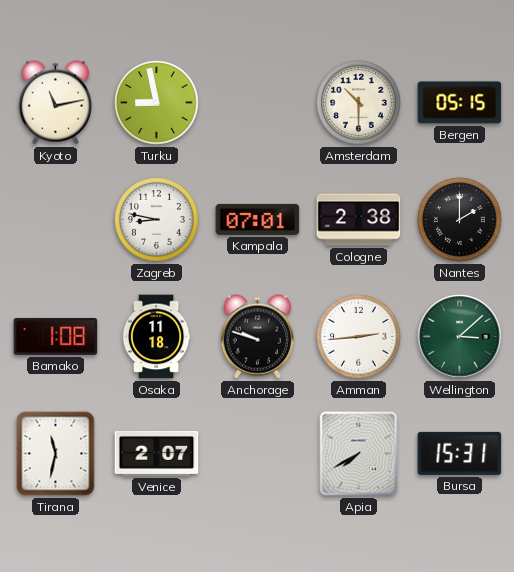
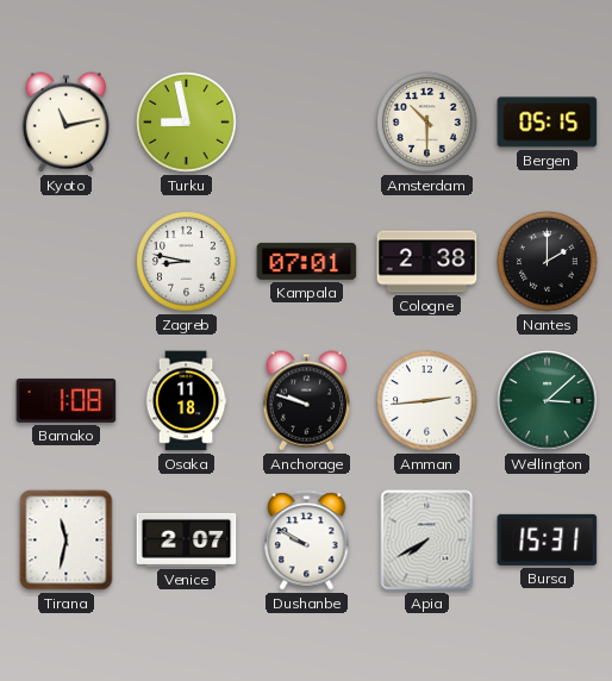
Dushanbe: none -> 9:50
